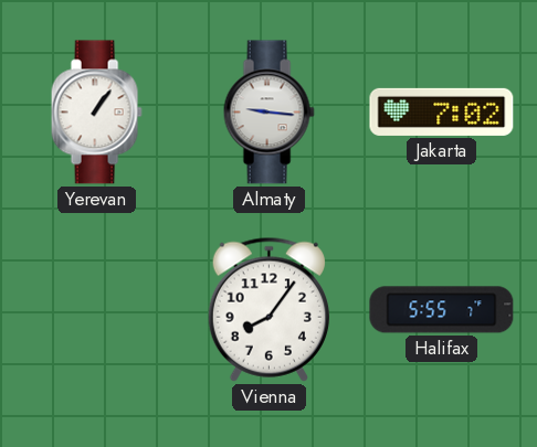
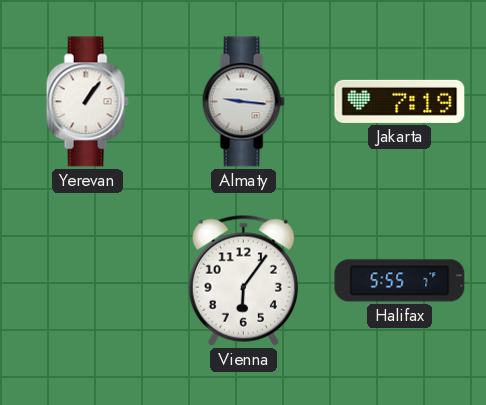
Jakarta: 7:02 -> 7:19
Vienna: 8:06 -> 6:06
